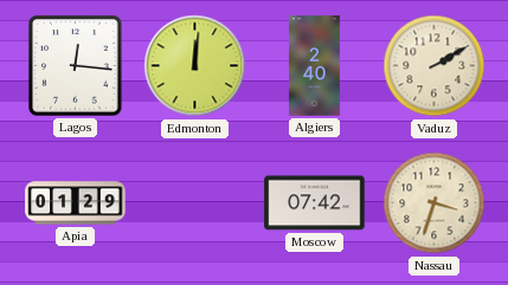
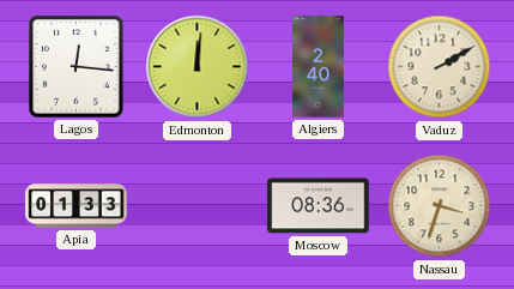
Apia: 01:29 -> 01:33
Moscow: 07:42 -> 08:36
